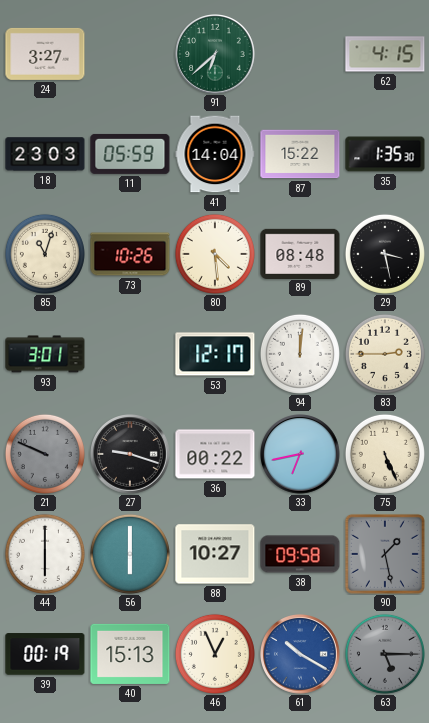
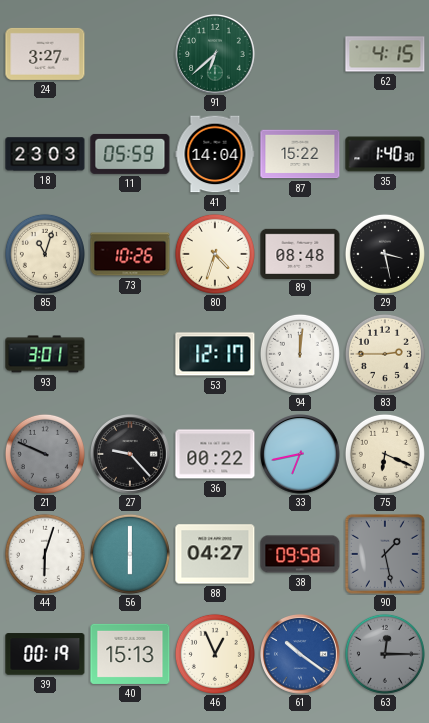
35: 1:35 -> 1:40
80: 4:29 -> 4:33
27: 9:18 -> 9:23
75: 5:26 -> 6:19
44: 6:00 -> 6:03
88: 10:27 -> 04:27
61: 10:20 -> 10:21
63: 5:15 -> 12:15
